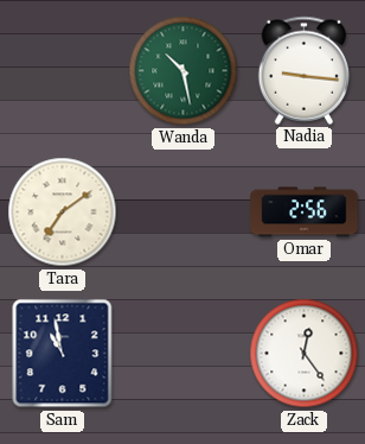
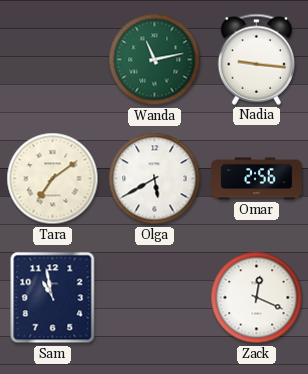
Wanda: 10:28 -> 11:13
Olga: none -> 5:40
Zack: 12:24 -> 12:19
